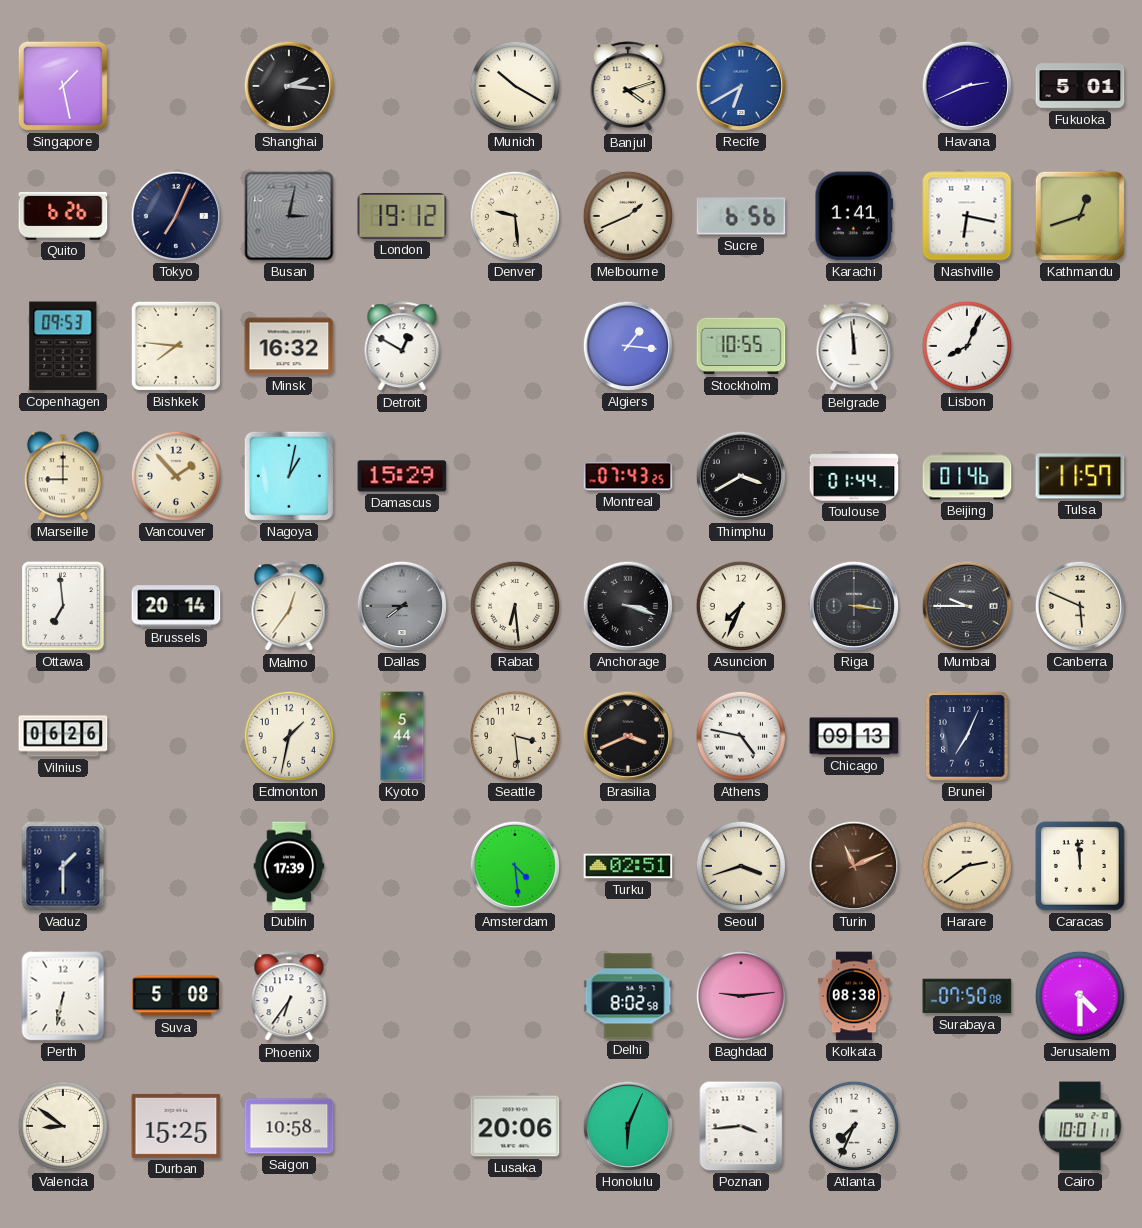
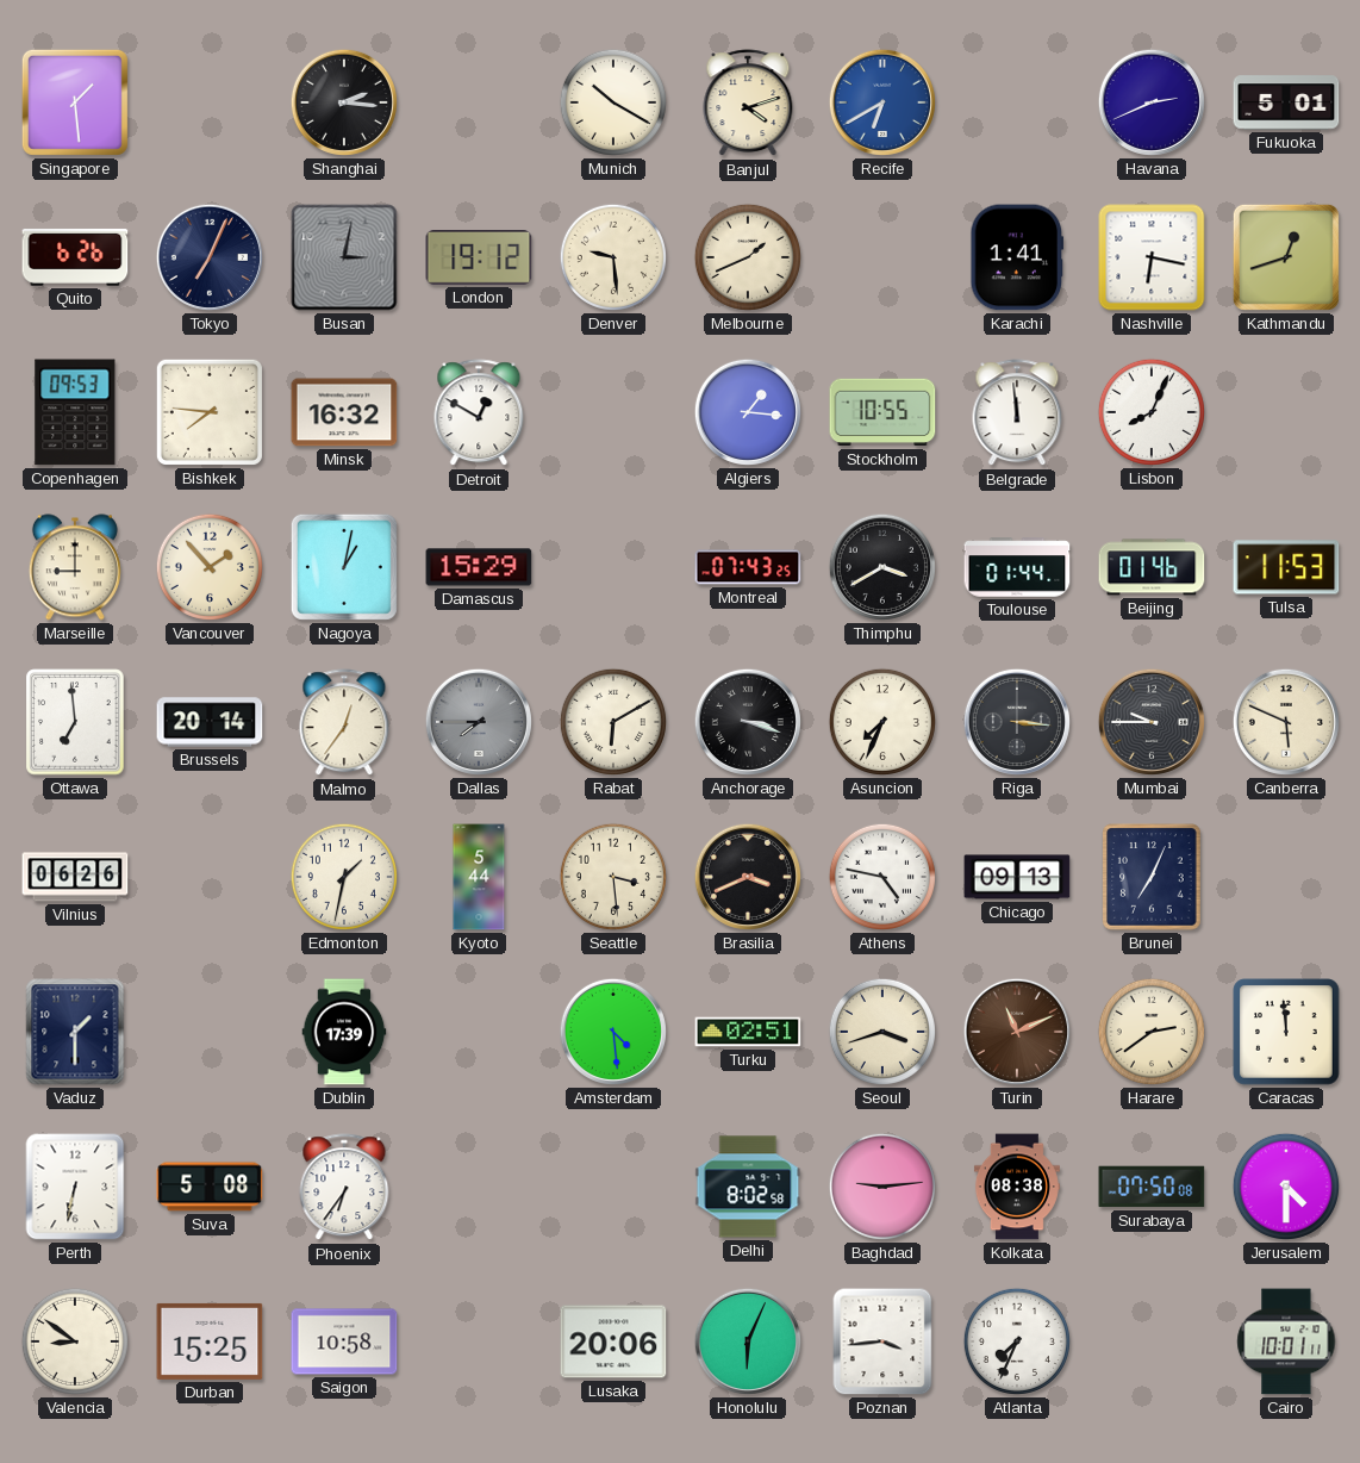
Singapore: 1:28 -> 1:29
Sucre: 6:56 -> none
Tulsa: 11:57 -> 11:53
Rabat: 6:29 -> 6:10
